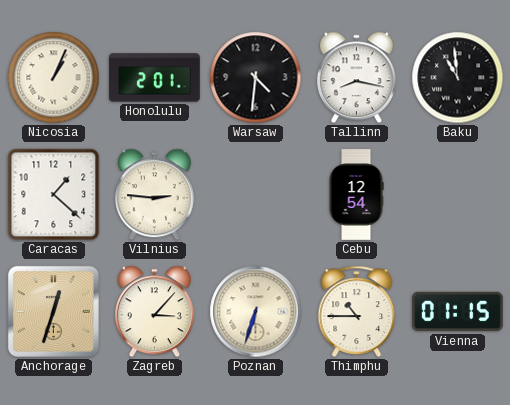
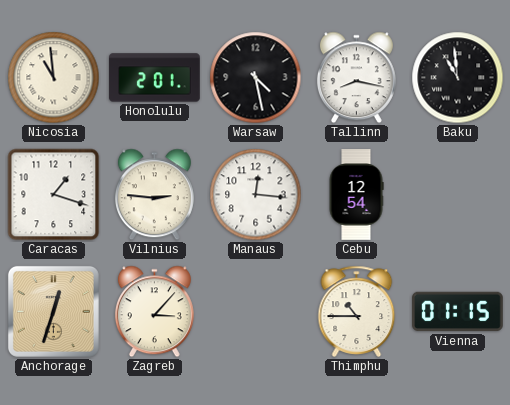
Nicosia: 1:04 -> 10:59
Warsaw: 4:31 -> 4:28
Caracas: 1:22 -> 1:18
Manaus: none -> 12:16
Poznan: 6:33 -> none
